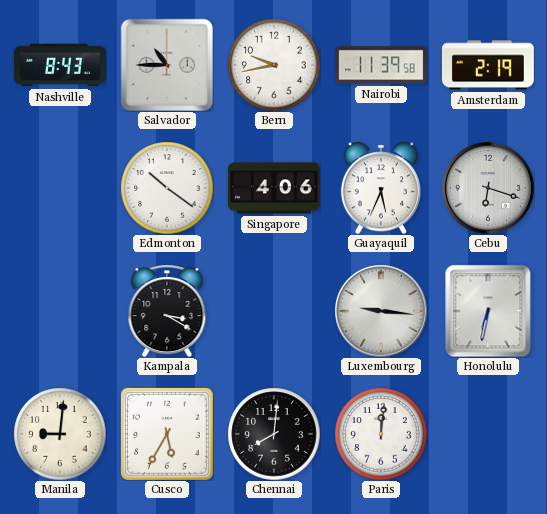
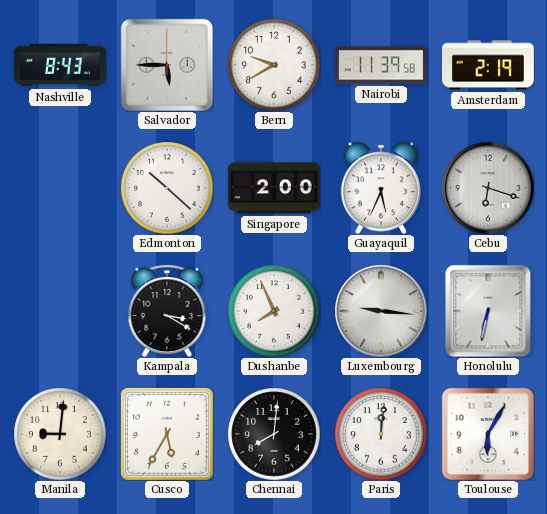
Salvador: 10:45 -> 5:45
Bern: 9:43 -> 9:40
Edmonton: 10:21 -> 10:22
Singapore: 4:06 -> 2:00
Dushanbe: none -> 7:56
Toulouse: none -> 6:05
